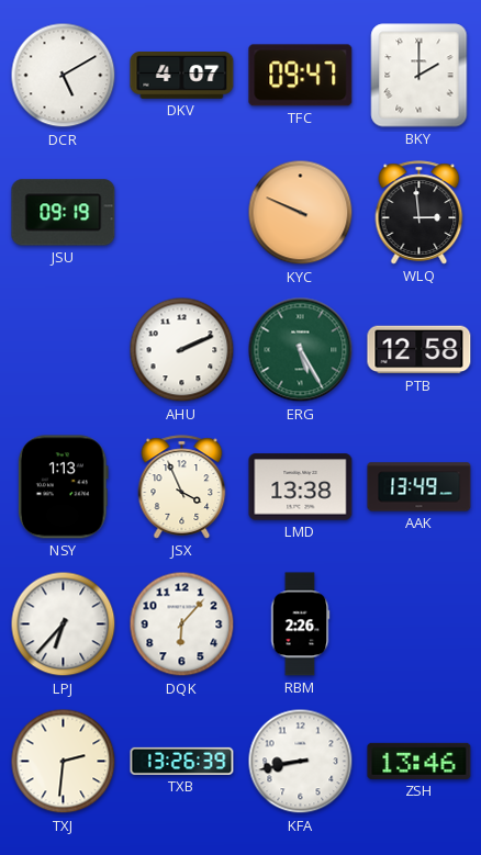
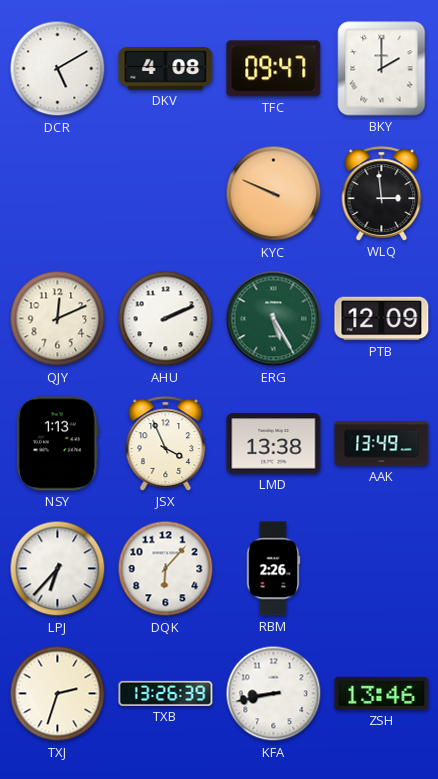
DKV: 4:07 -> 4:08
JSU: 09:19 -> none
QJY: none -> 12:11
PTB: 12:58 -> 12:09
TXJ: 2:31 -> 2:33
